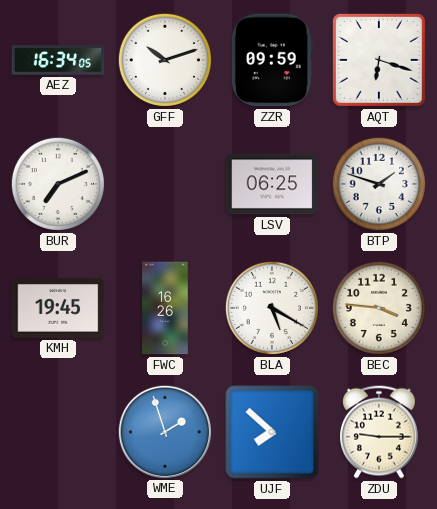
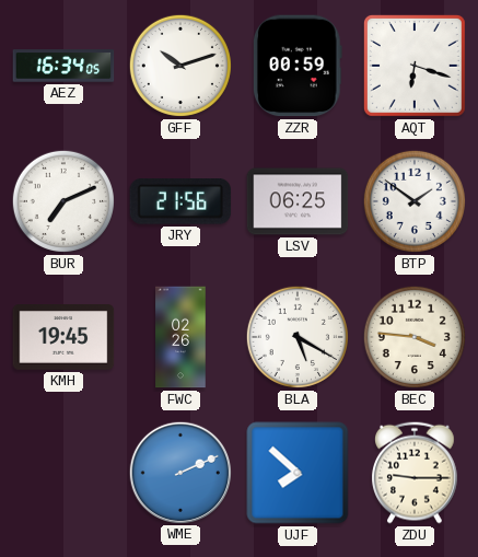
ZZR: 09:59 -> 00:59
JRY: none -> 21:56
BTP: 1:48 -> 1:51
FWC: 16:26 -> 02:26
WME: 1:57 -> 2:11
